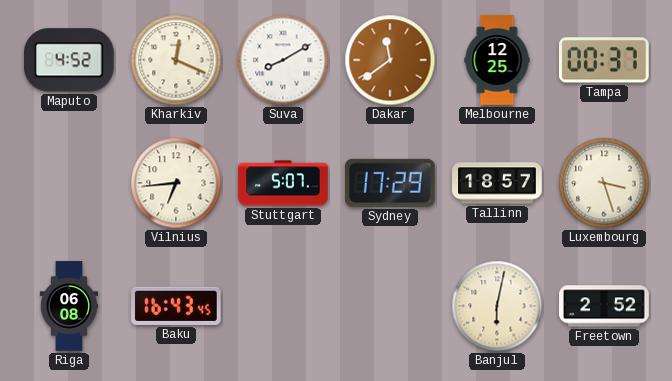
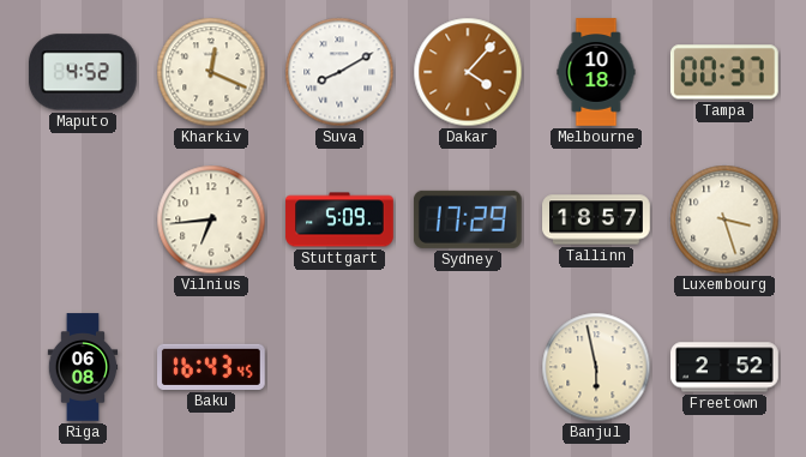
Dakar: 11:39 -> 4:07
Melbourne: 12:25 -> 10:18
Stuttgart: 5:07 -> 5:09
Banjul: 6:02 -> 5:58
